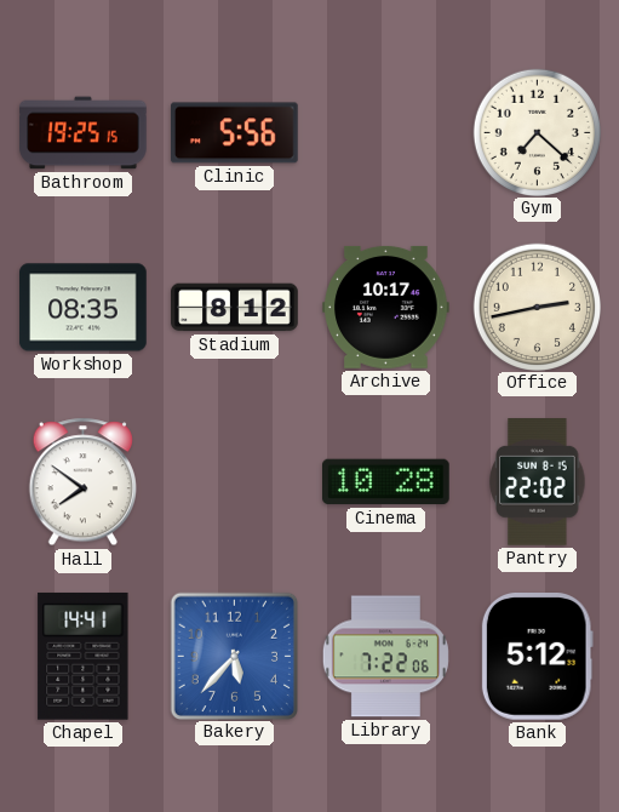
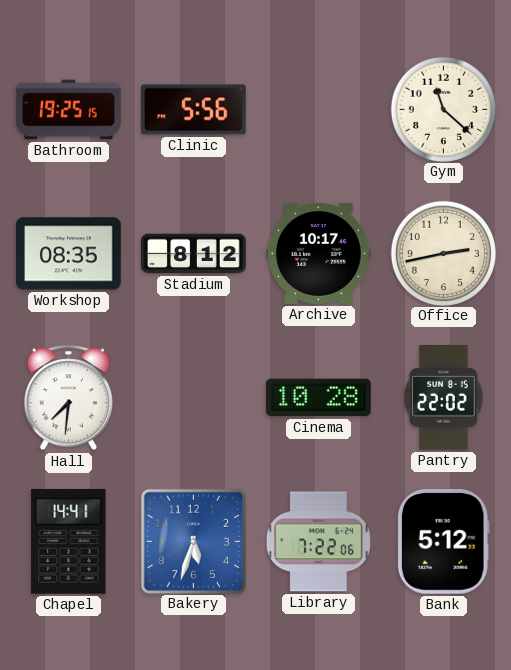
Gym: 7:22 -> 11:22
Hall: 7:51 -> 7:31
Bakery: 5:37 -> 5:33
